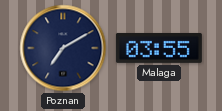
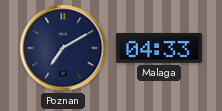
Malaga: 03:55 -> 04:33
